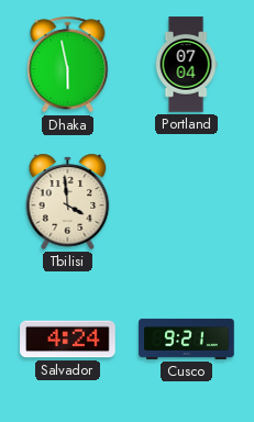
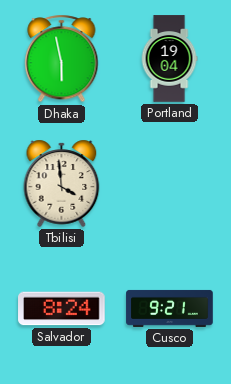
Portland: 07:04 -> 19:04
Salvador: 4:24 -> 8:24
